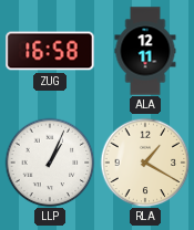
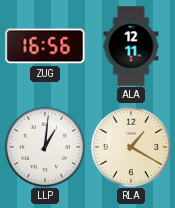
ZUG: 16:58 -> 16:56
LLP: 1:04 -> 1:01
